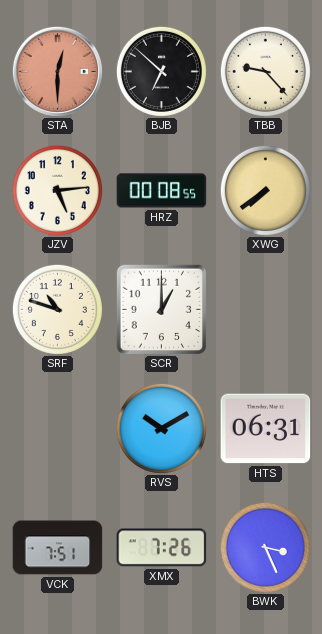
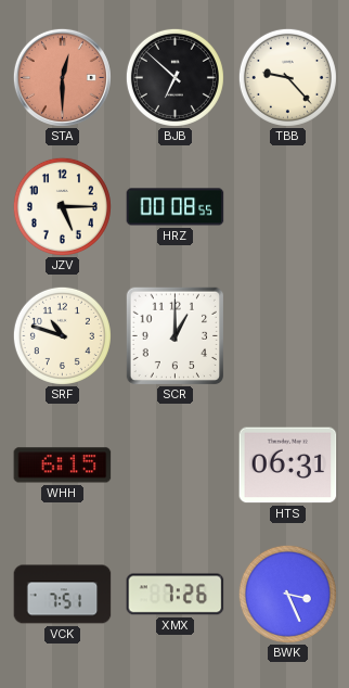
JZV: 5:14 -> 5:15
XWG: 7:39 -> none
WHH: none -> 6:15
RVS: 10:10 -> none
